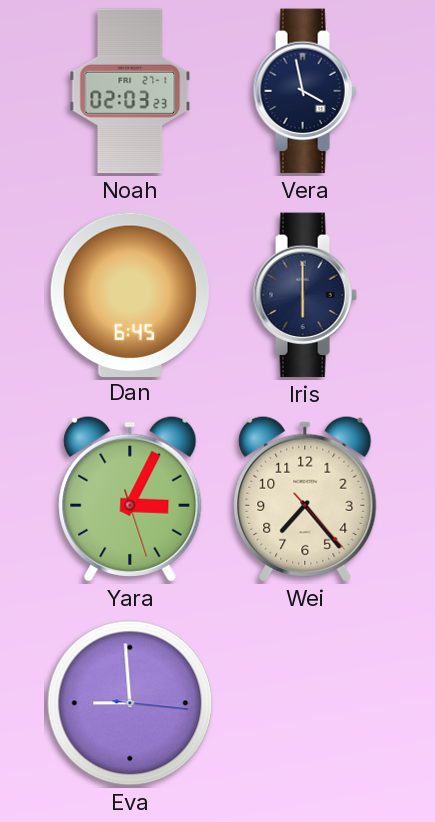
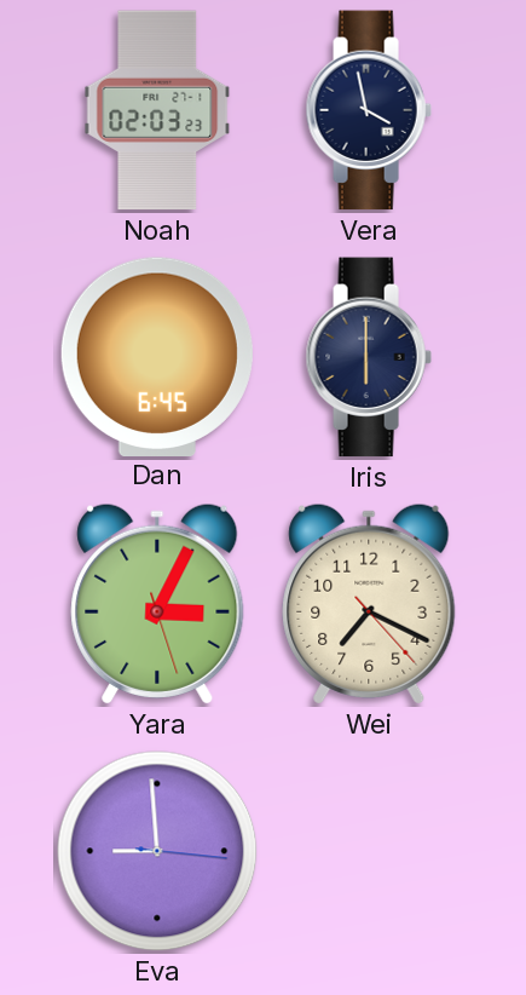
Wei: 7:23 -> 7:19
